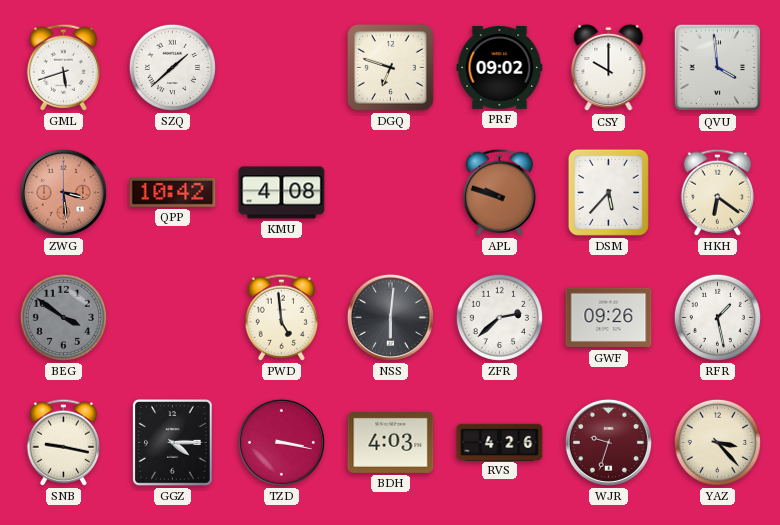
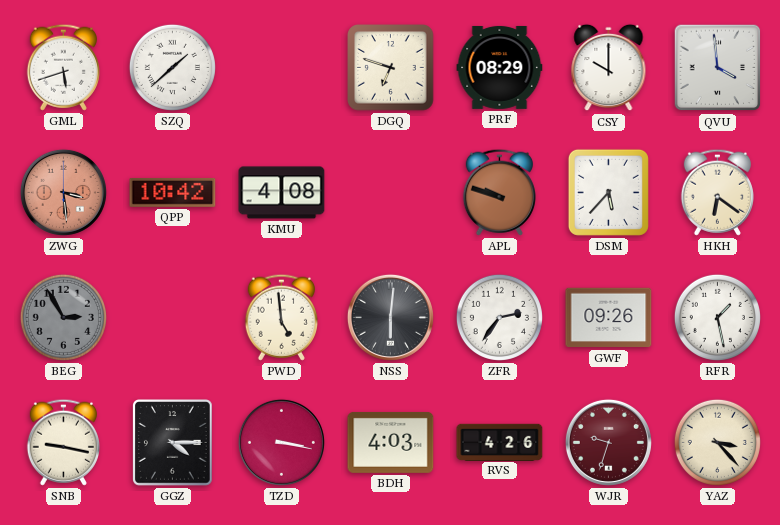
PRF: 09:02 -> 08:29
BEG: 3:51 -> 2:55
ZFR: 2:38 -> 2:36
